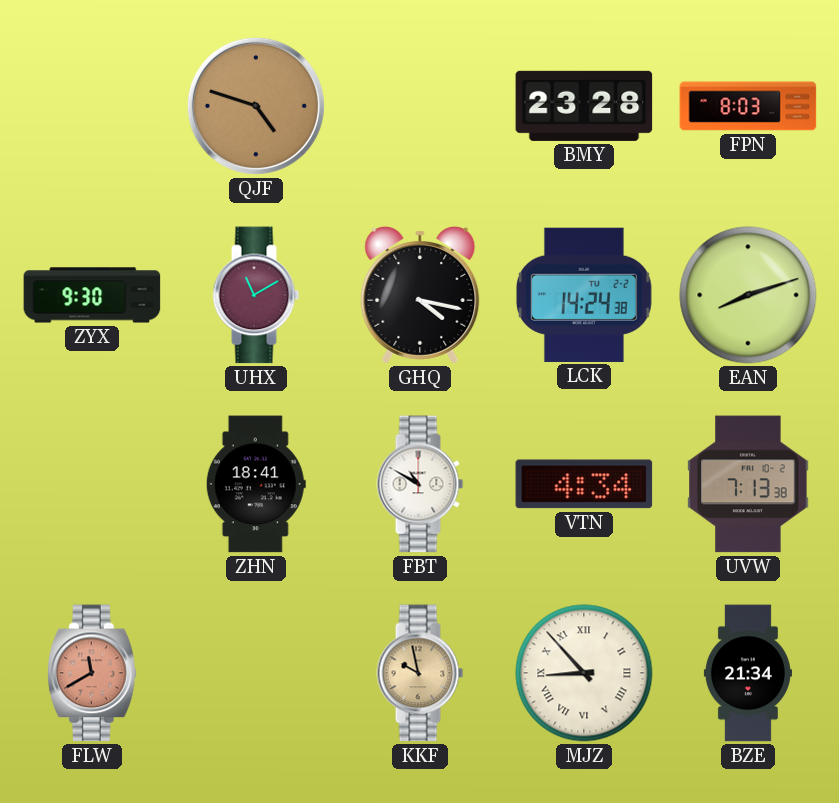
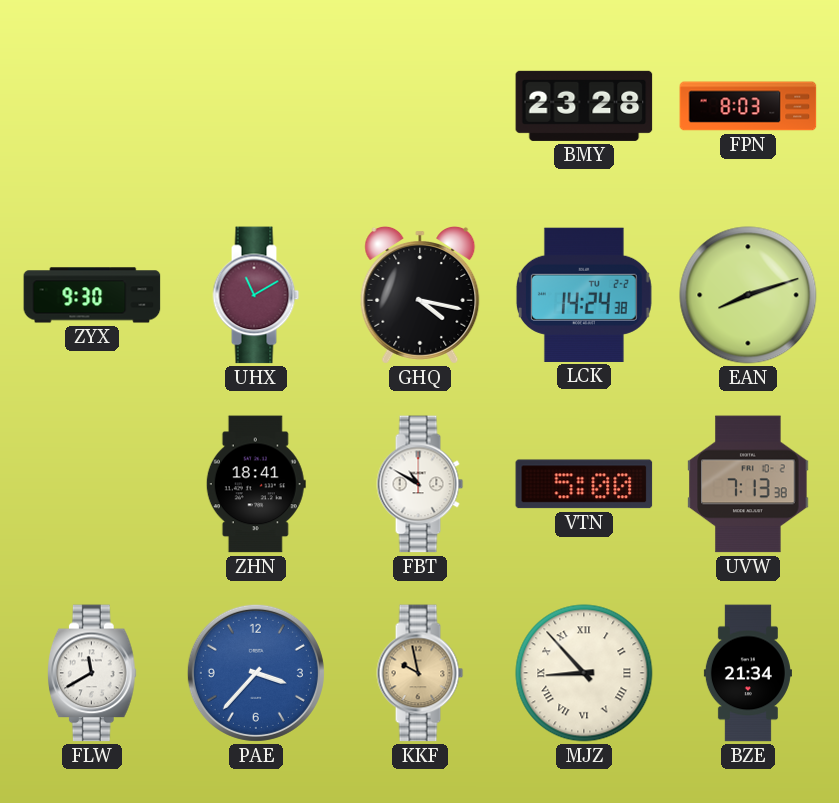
QJF: 4:48 -> none
VTN: 4:34 -> 5:00
FLW dial: salmon -> white
PAE: none -> 3:37
